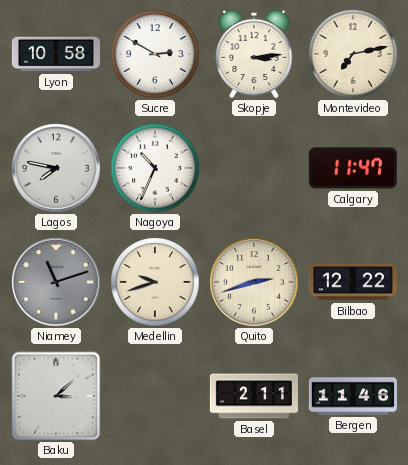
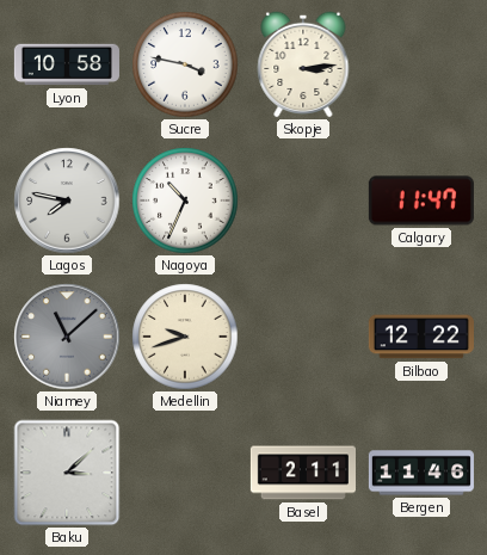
Sucre: 2:50 -> 3:47
Montevideo: 7:13 -> none
Niamey: 11:12 -> 11:08
Quito: 2:42 -> none
